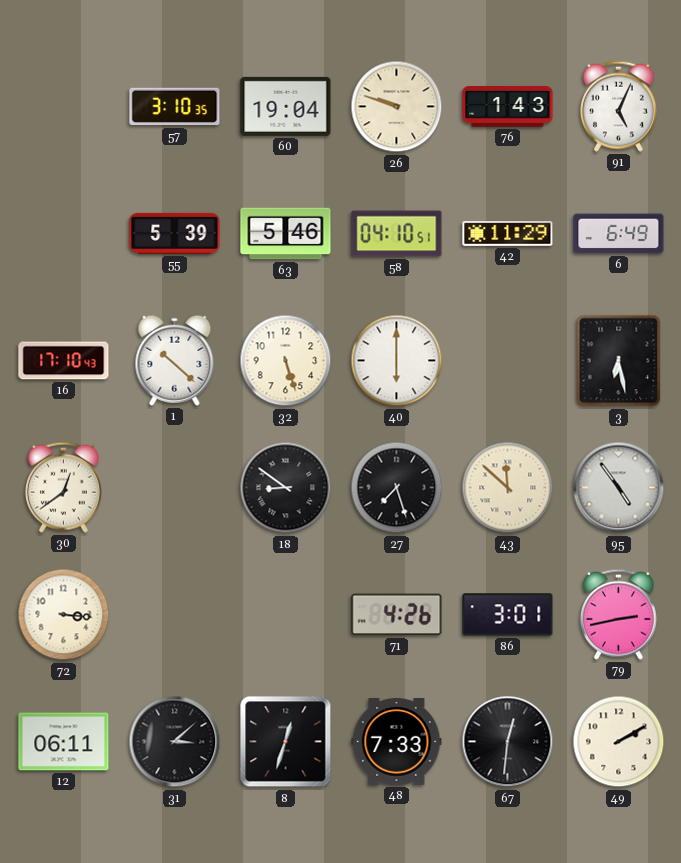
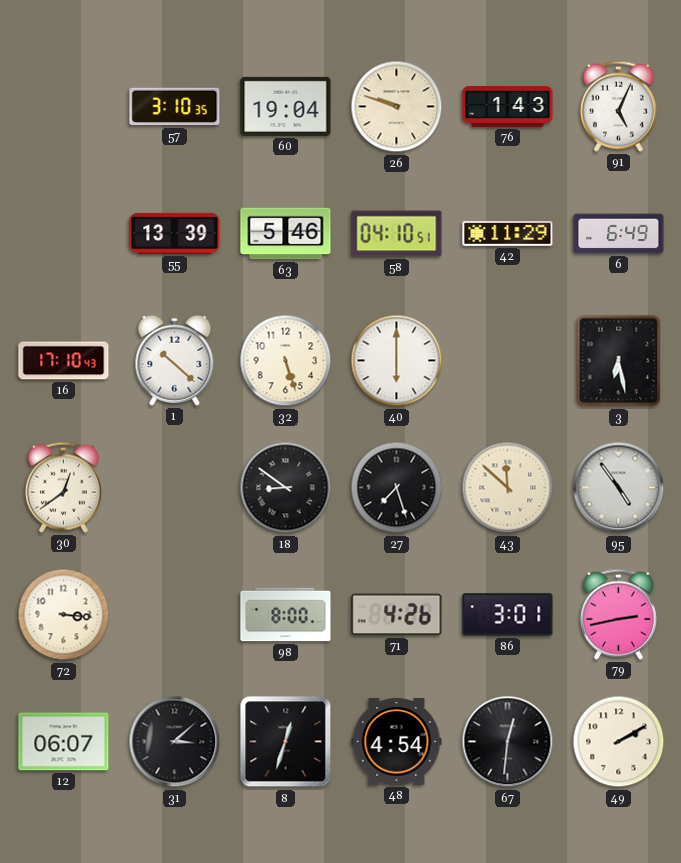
55: 5:39 -> 13:39
98: none -> 8:00
12: 06:11 -> 06:07
48: 7:33 -> 4:54
